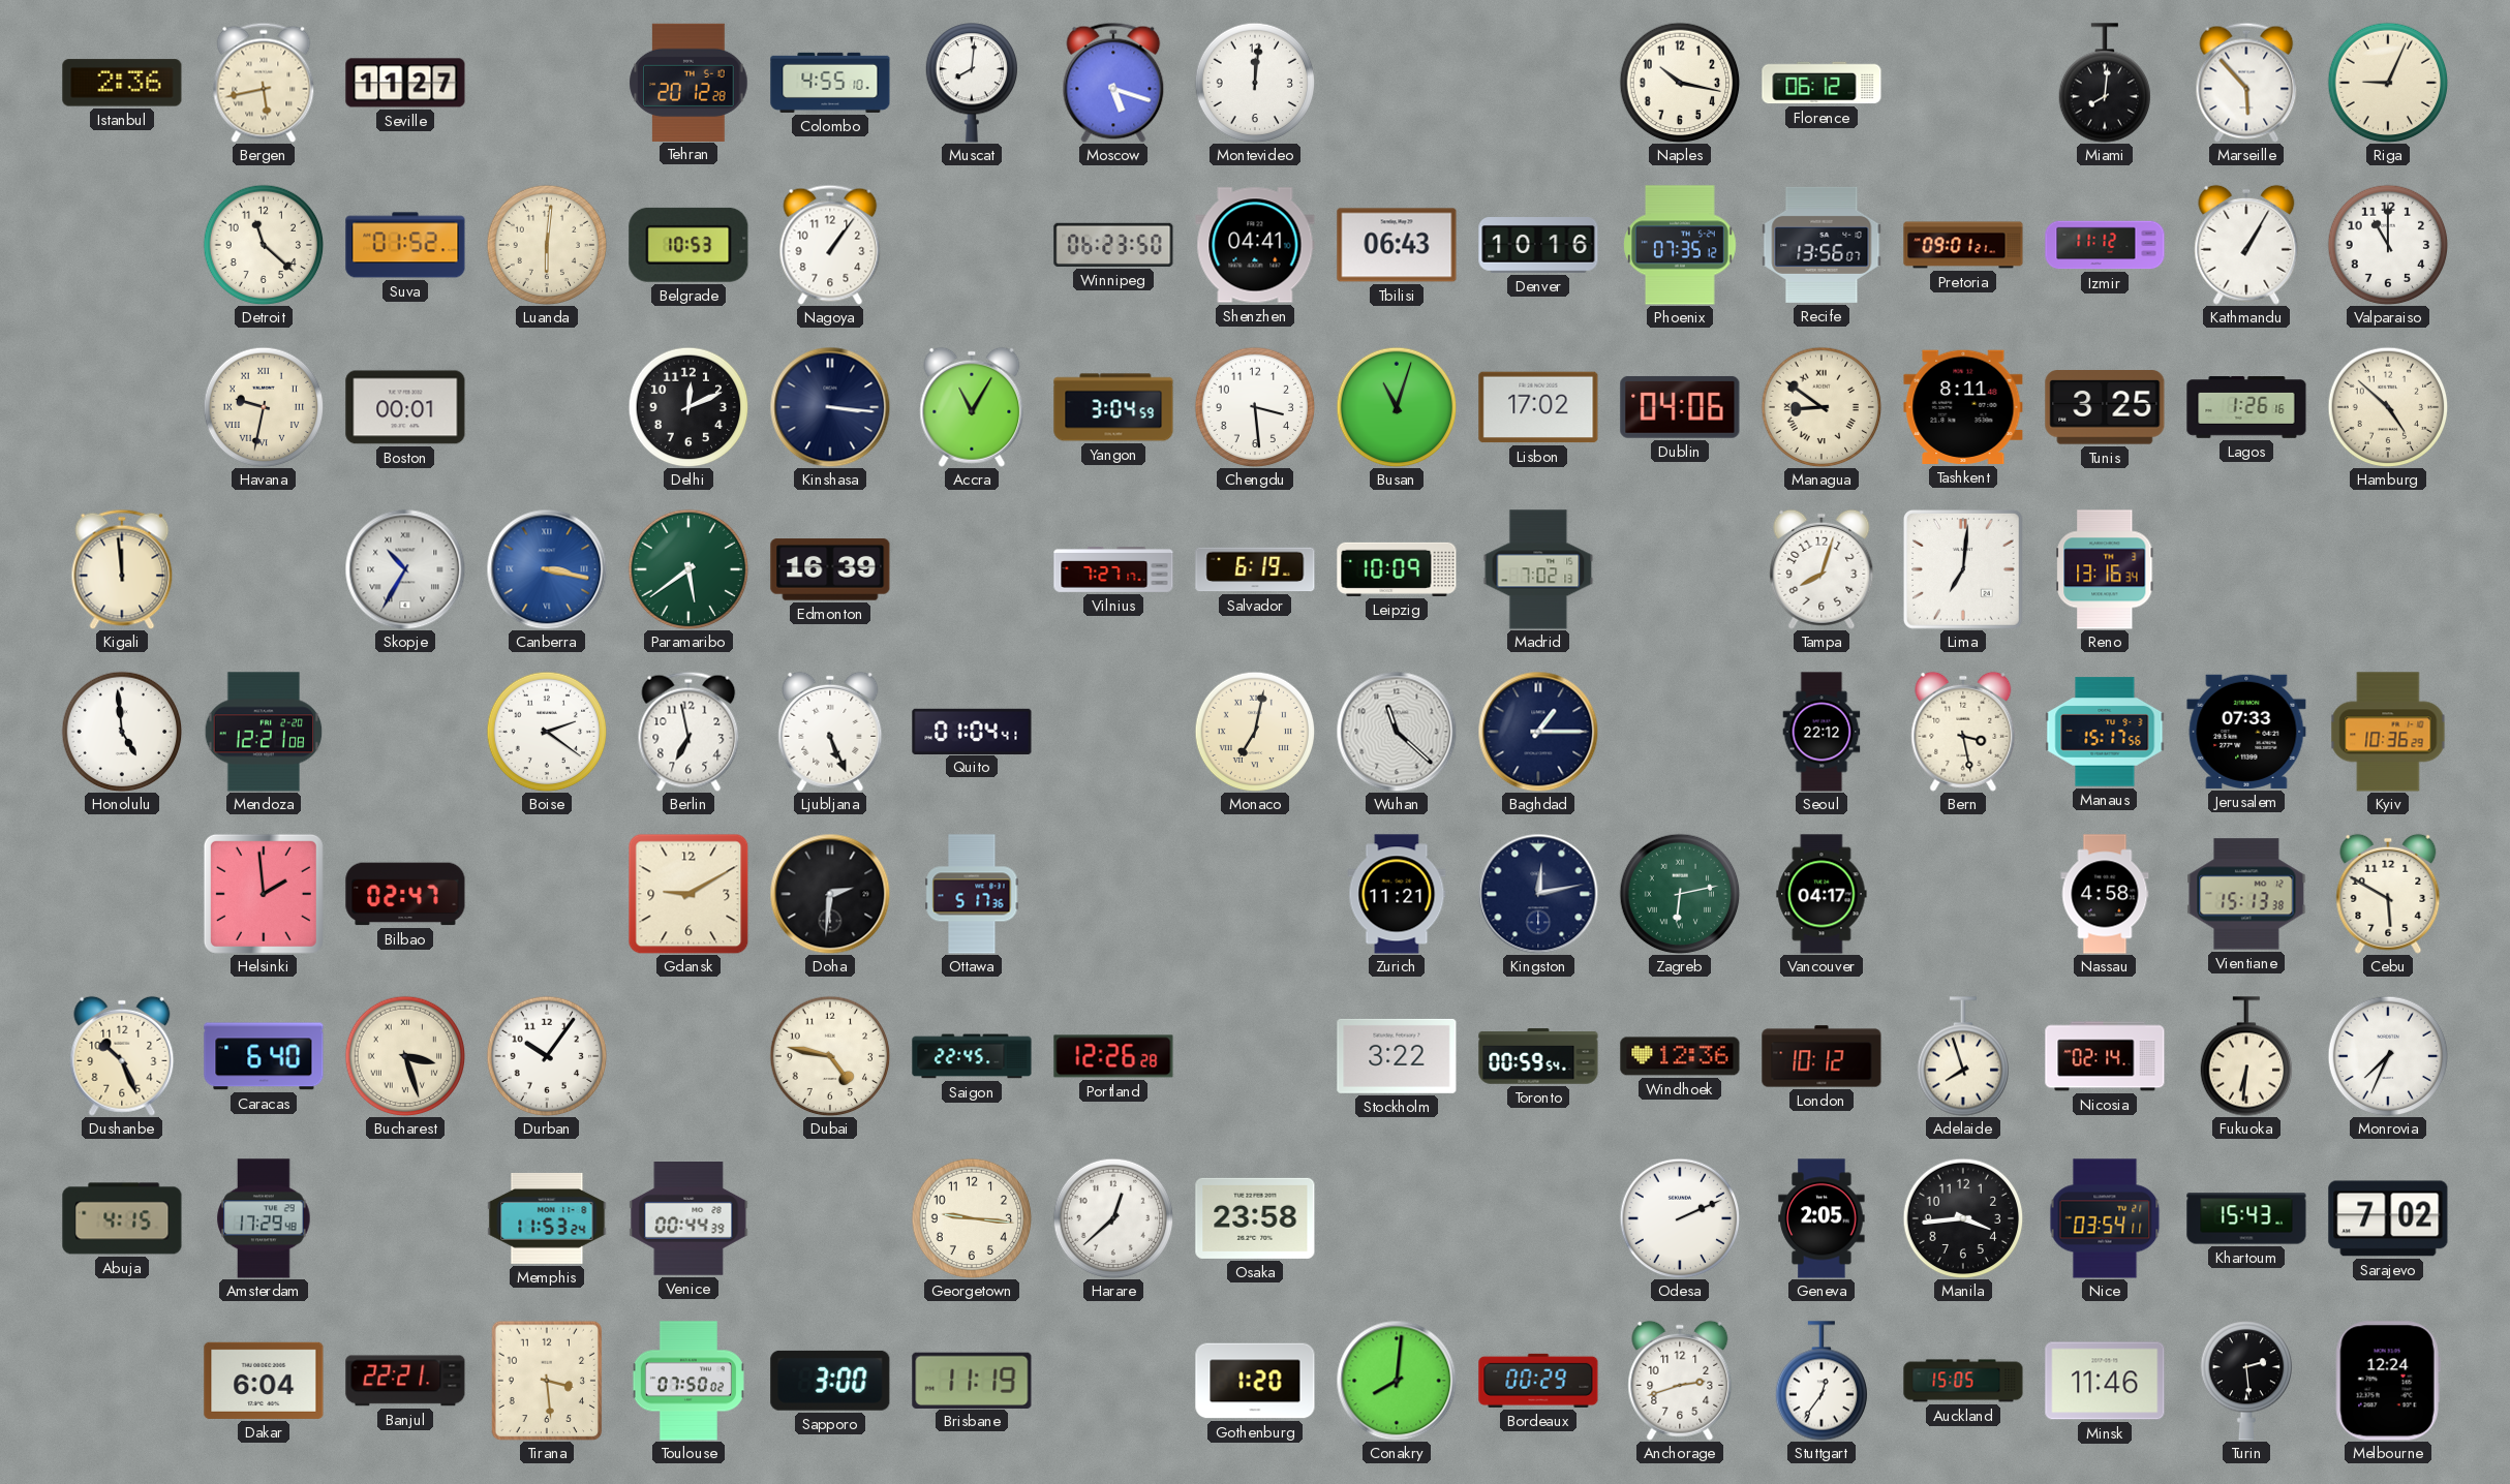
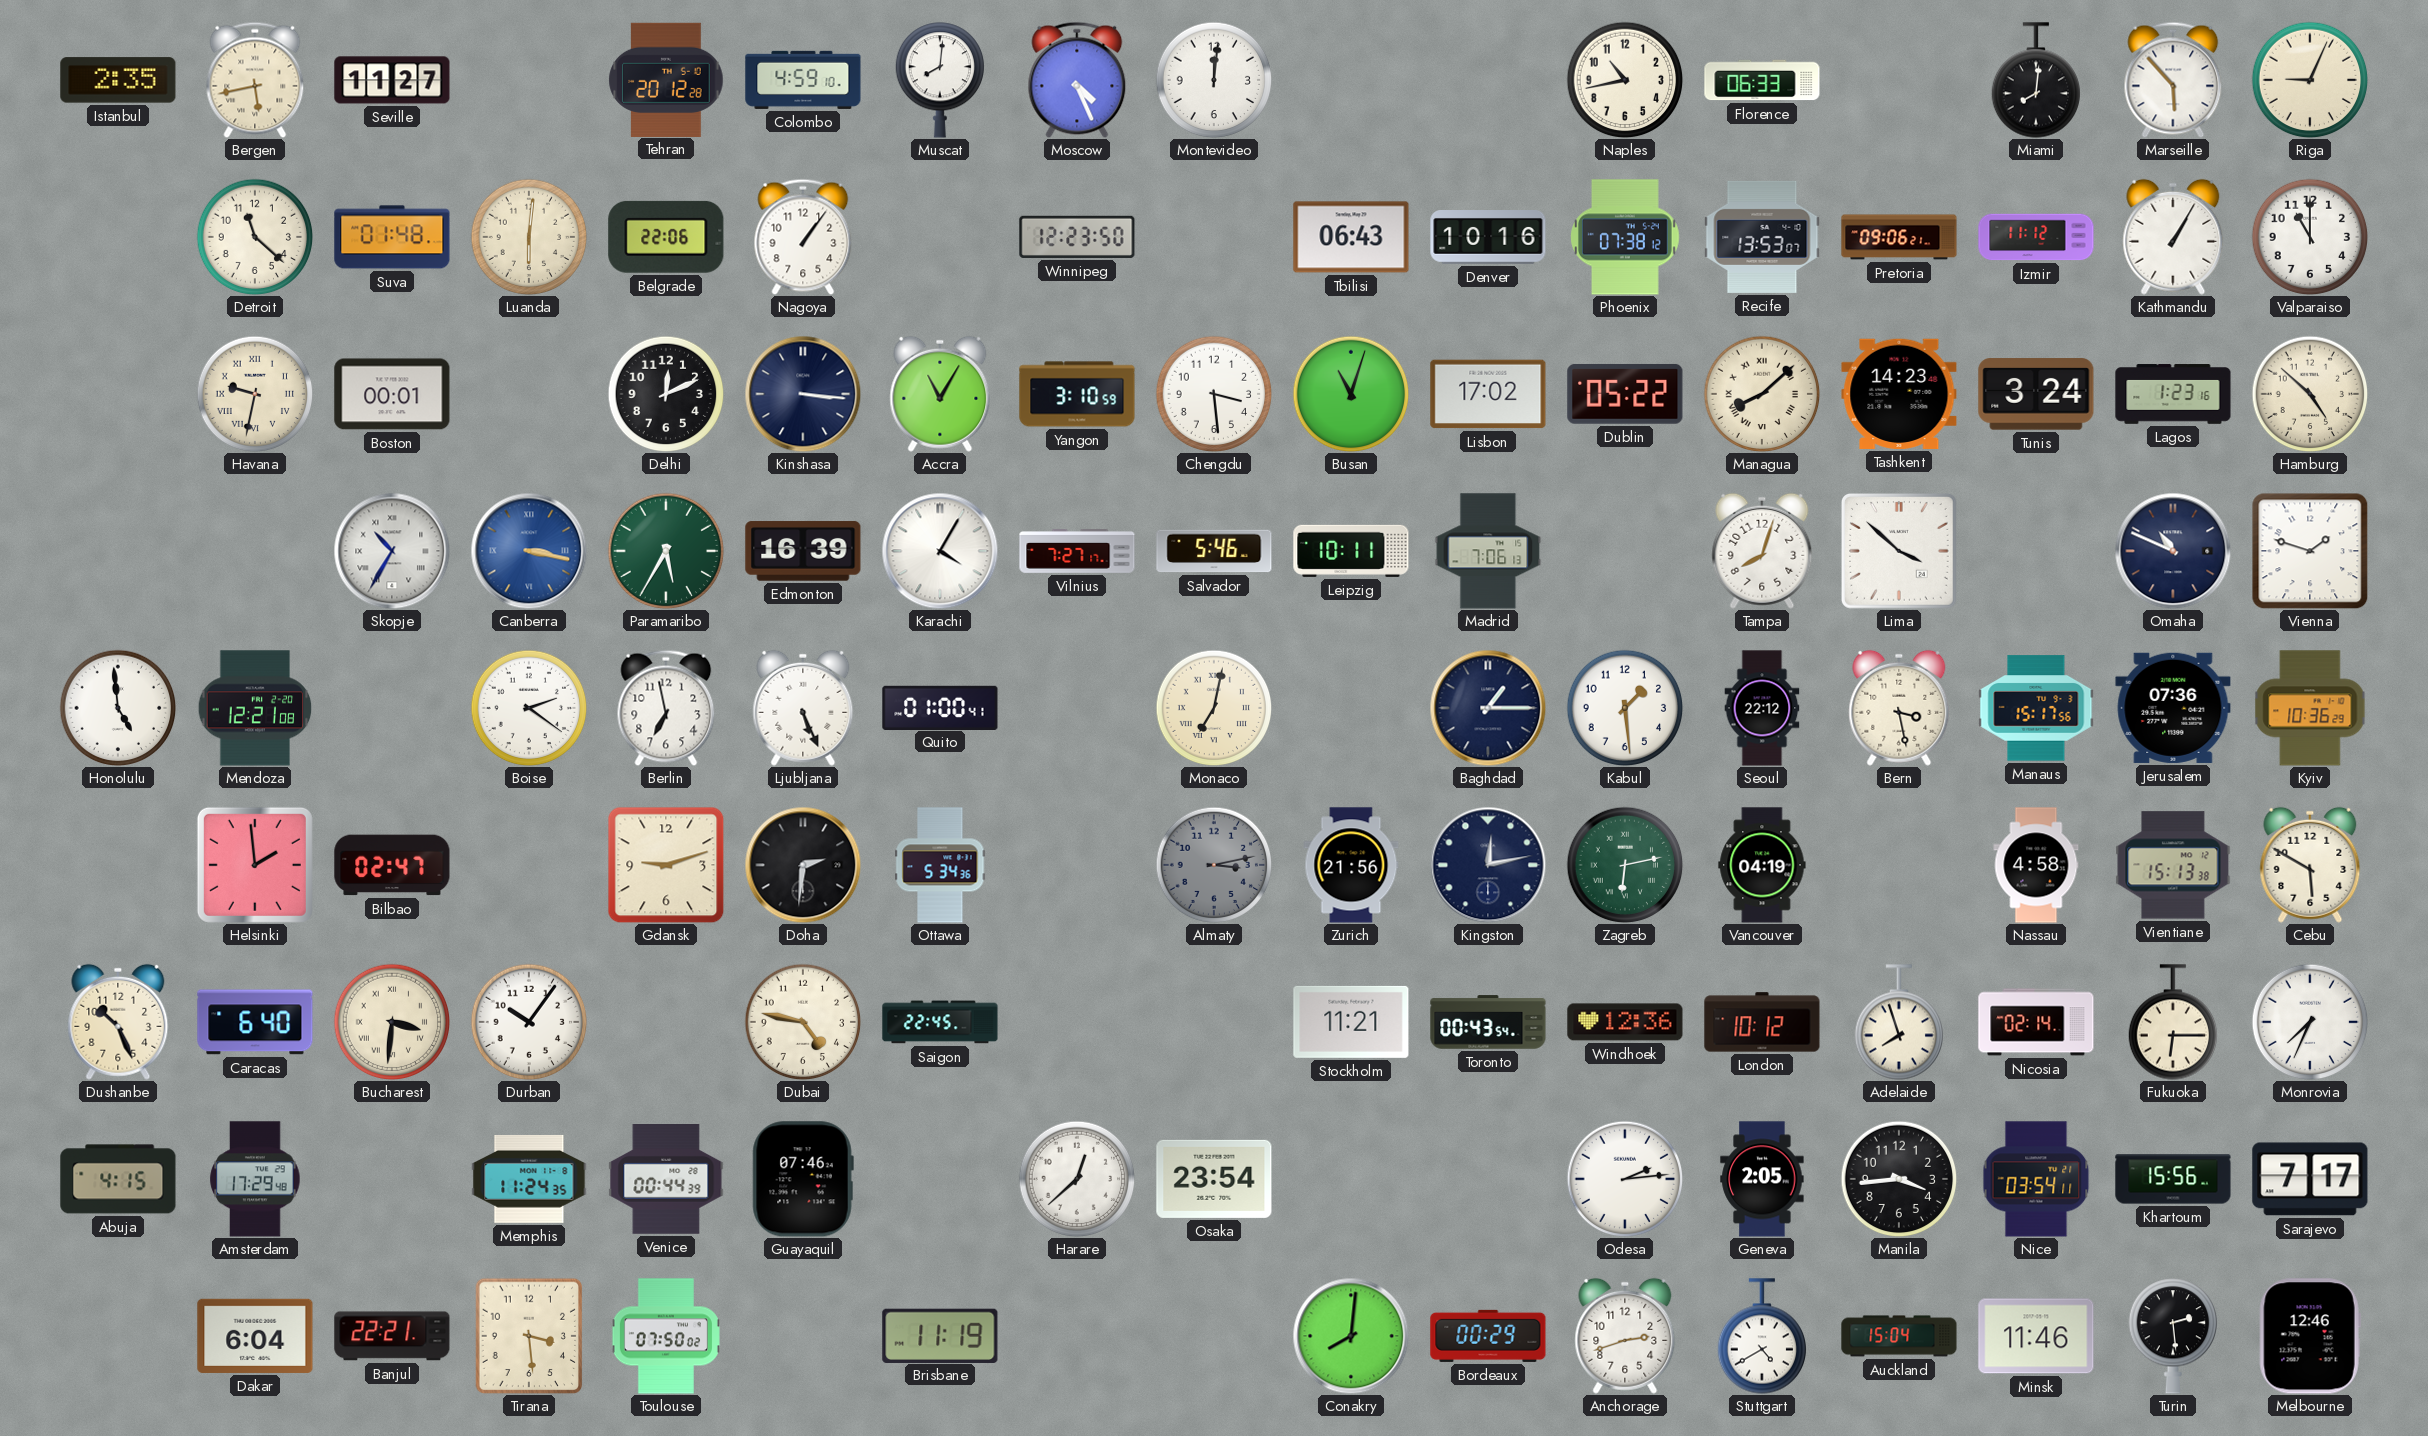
Istanbul: 2:36 -> 2:35
Colombo: 4:55 -> 4:59
Moscow: 5:18 -> 4:26
Naples: 10:17 -> 10:43
Florence: 06:12 -> 06:33
Suva: 01:52 -> 01:48
Belgrade: 10:53 -> 22:06
Winnipeg: 06:23 -> 12:23
Shenzhen: 04:41 -> none
Phoenix: 07:35 -> 07:38
Recife: 13:56 -> 13:53
Pretoria: 09:01 -> 09:06
Yangon: 3:04 -> 3:10
Dublin: 04:06 -> 05:22
Managua: 8:51 -> 8:08
Tashkent: 8:11 -> 14:23
Tunis: 3:25 -> 3:24
Lagos: 1:26 -> 1:23
Kigali: 11:59 -> none
Paramaribo: 5:39 -> 5:35
Karachi: none -> 4:05
Salvador: 6:19 -> 5:46
Leipzig: 10:09 -> 10:11
Madrid: 7:02 -> 7:06
Lima: 7:01 -> 3:52
Reno: 13:16 -> none
Omaha: none -> 10:49
Vienna: none -> 1:48
Quito: 01:04 -> 01:00
Wuhan: 11:22 -> none
Kabul: none -> 1:29
Jerusalem: 07:33 -> 07:36
Gdansk: 9:10 -> 9:12
Ottawa: 5:17 -> 5:34
Almaty: none -> 3:13
Zurich: 11:21 -> 21:56
Vancouver: 04:17 -> 04:19
Bucharest: 3:27 -> 3:31
Portland: 12:26 -> none
Stockholm: 3:22 -> 11:21
Toronto: 00:59 -> 00:43
Fukuoka: 6:31 -> 6:15
Memphis: 11:53 -> 11:24
Guayaquil: none -> 07:46
Georgetown: 9:16 -> none
Osaka: 23:58 -> 23:54
Odesa: 2:11 -> 2:14
Khartoum: 15:43 -> 15:56
Sarajevo: 7:02 -> 7:17
Sapporo: 3:00 -> none
Gothenburg: 1:20 -> none
Stuttgart: 12:36 -> 4:40
Auckland: 15:05 -> 15:04
Melbourne: 12:24 -> 12:46
